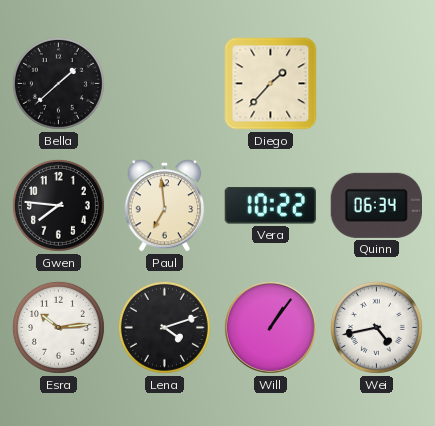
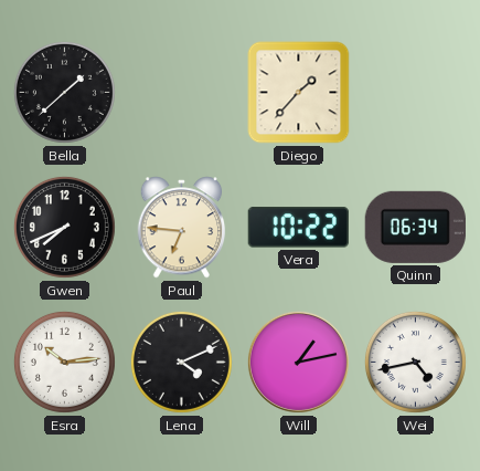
Gwen: 7:46 -> 7:41
Paul: 6:59 -> 6:46
Lena: 4:12 -> 4:11
Will: 1:06 -> 1:13
